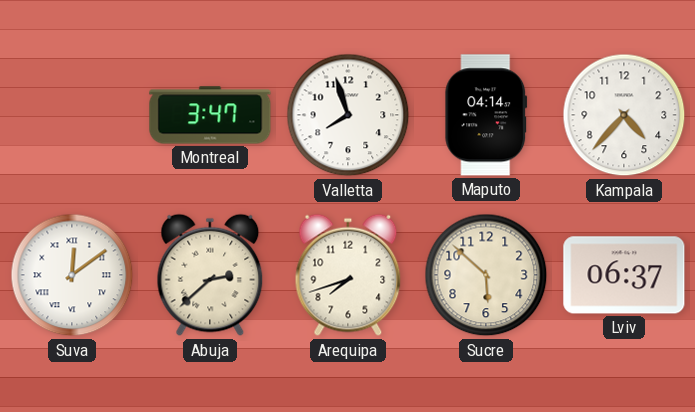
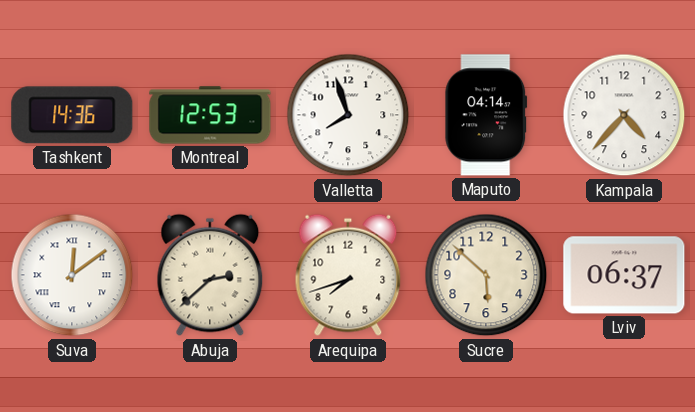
Tashkent: none -> 14:36
Montreal: 3:47 -> 12:53
